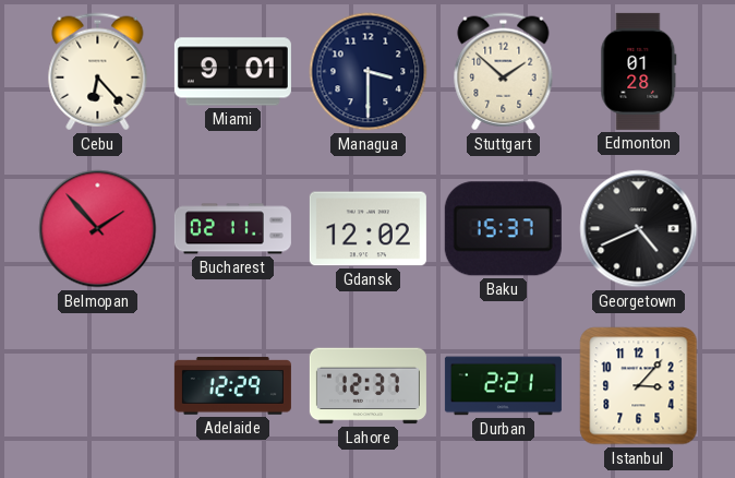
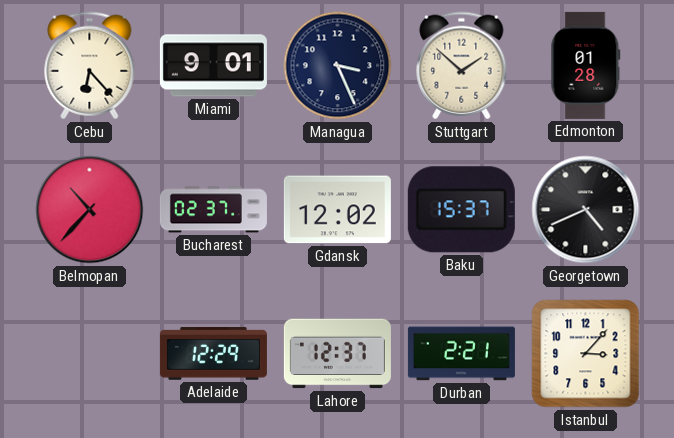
Managua: 3:30 -> 3:26
Belmopan: 1:53 -> 10:37
Bucharest: 02:11 -> 02:37
